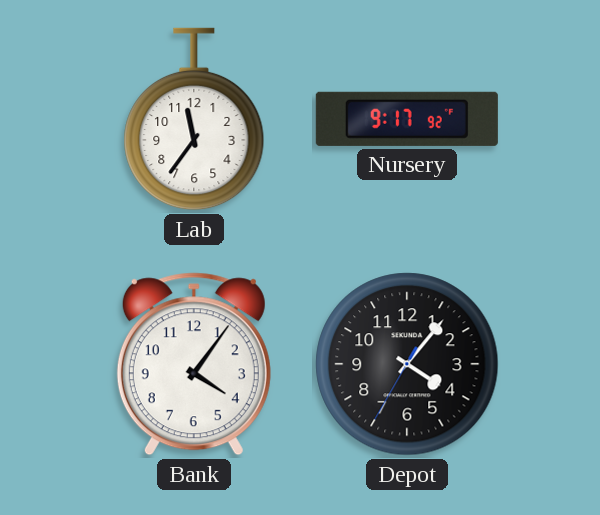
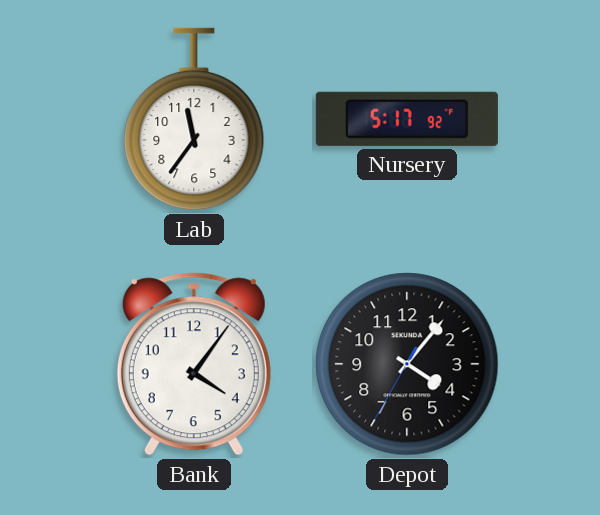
Nursery: 9:17 -> 5:17
